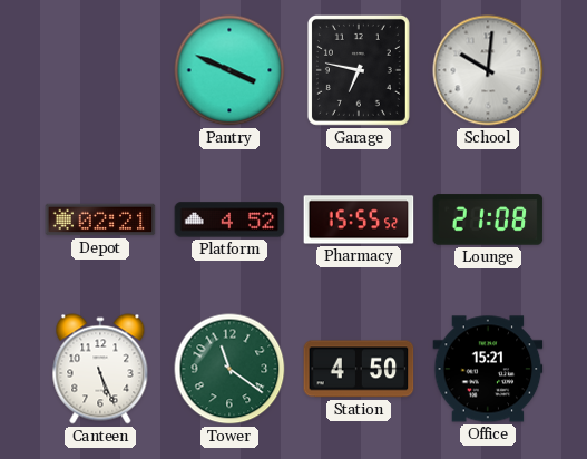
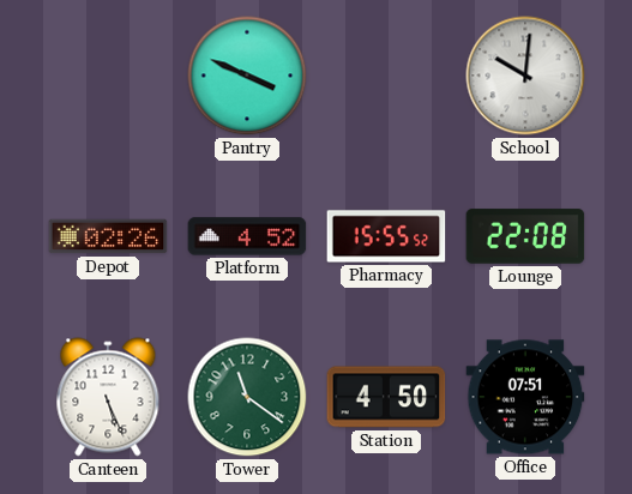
Garage: 6:47 -> none
Depot: 02:21 -> 02:26
Lounge: 21:08 -> 22:08
Office: 15:21 -> 07:51
